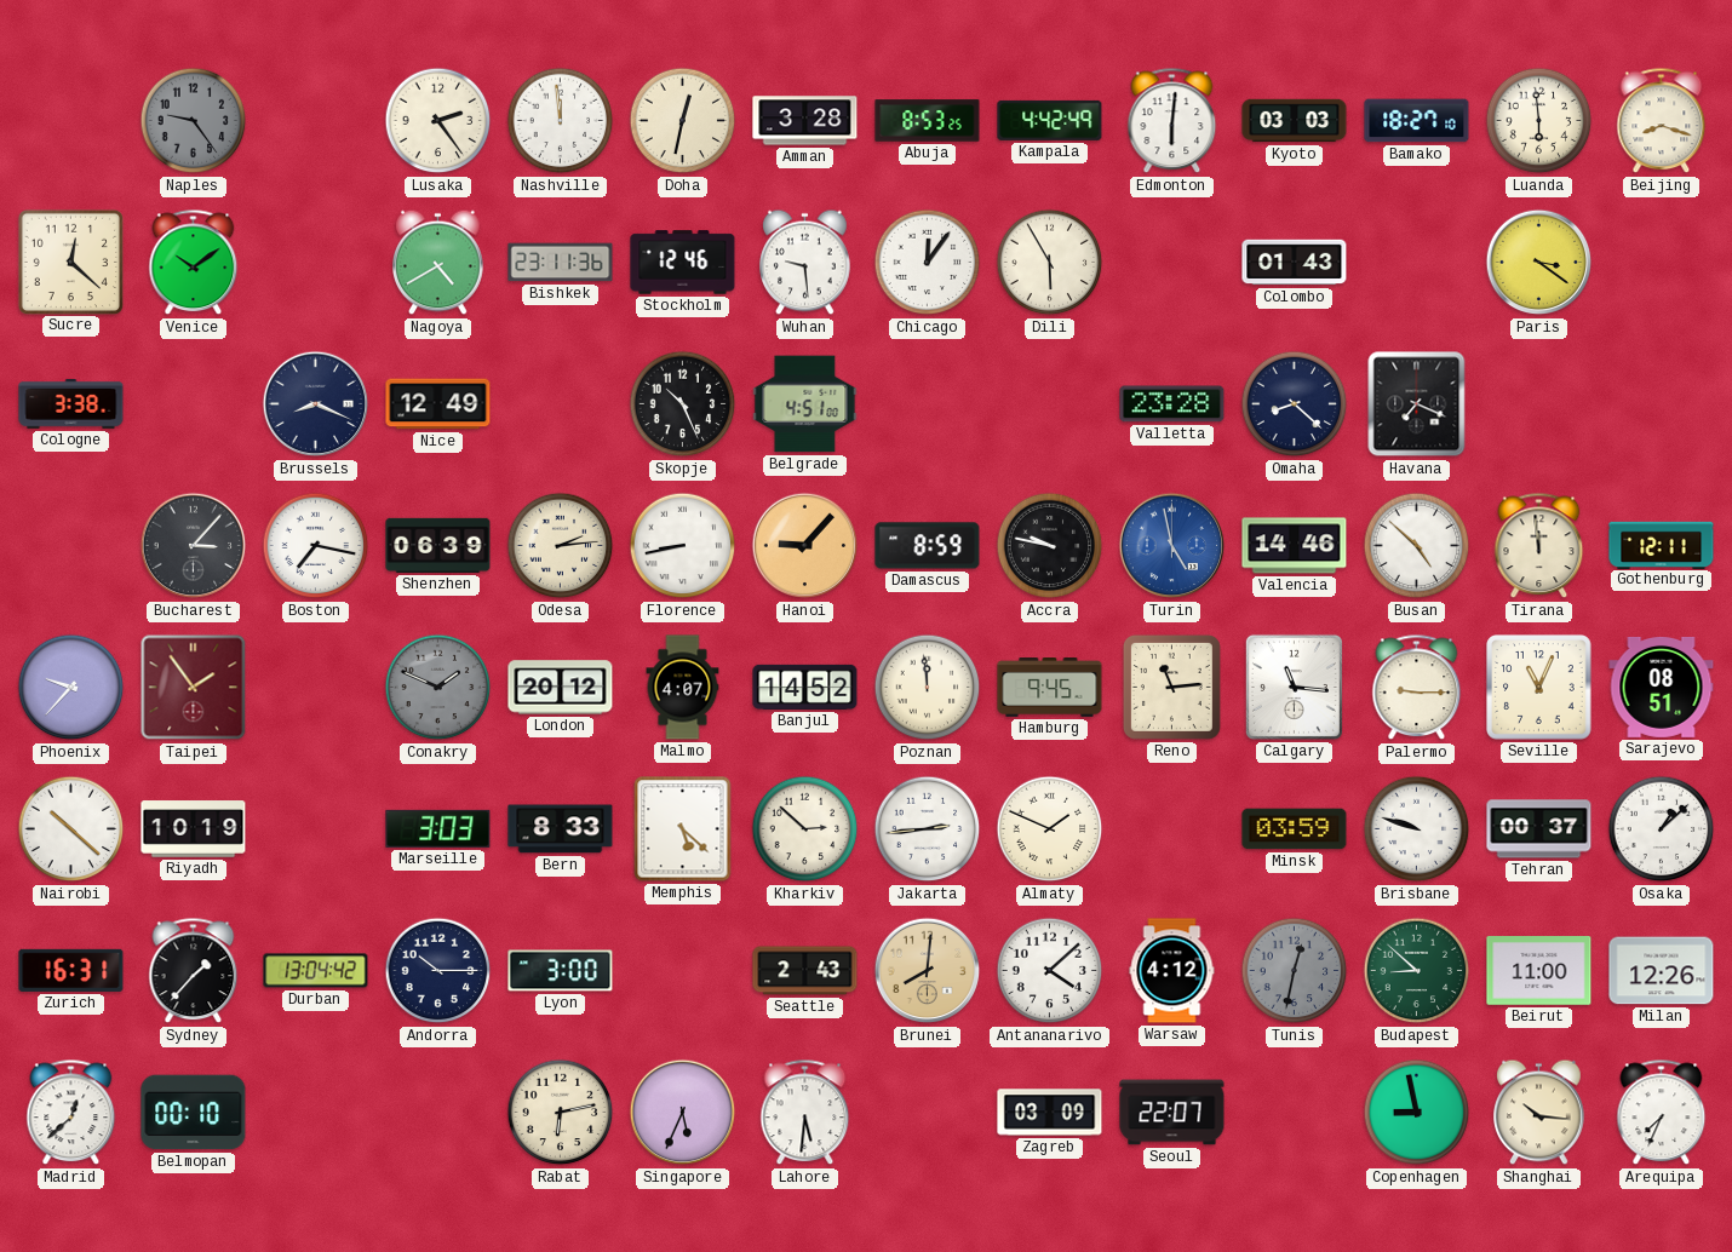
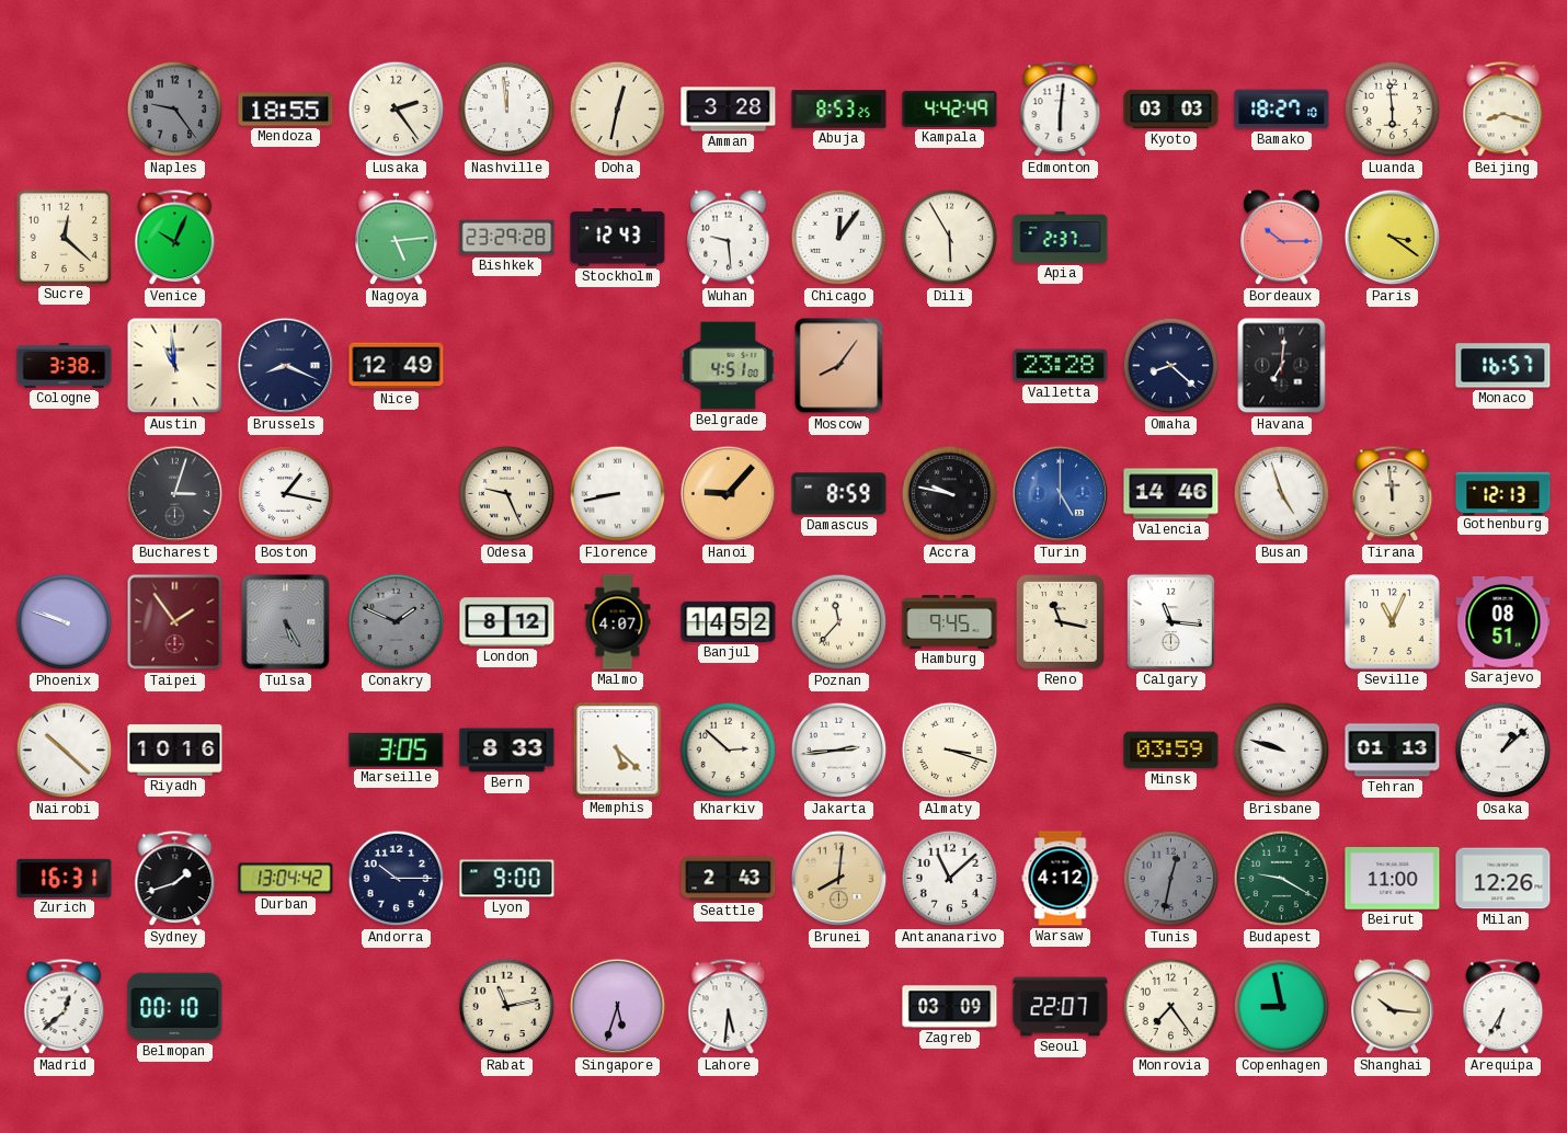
Mendoza: none -> 18:55
Venice: 10:09 -> 10:04
Nagoya: 4:40 -> 5:14
Bishkek: 23:11 -> 23:29
Stockholm: 12:46 -> 12:43
Apia: none -> 2:37
Colombo: 01:43 -> none
Bordeaux: none -> 10:15
Austin: none -> 10:59
Skopje: 10:26 -> none
Moscow: none -> 8:06
Havana: 7:19 -> 7:01
Monaco: none -> 16:57
Bucharest: 3:07 -> 3:03
Boston: 7:17 -> 1:17
Shenzhen: 06:39 -> none
Odesa: 2:14 -> 9:26
Turin: 4:58 -> 5:00
Busan: 4:52 -> 4:57
Gothenburg: 12:11 -> 12:13
Phoenix: 9:37 -> 9:48
Tulsa: none -> 5:25
London: 20:12 -> 8:12
Poznan: 11:59 -> 11:37
Reno: 11:14 -> 11:17
Palermo: 9:15 -> none
Riyadh: 10:19 -> 10:16
Marseille: 3:03 -> 3:05
Almaty: 1:49 -> 3:18
Tehran: 00:37 -> 01:13
Sydney: 1:37 -> 1:42
Lyon: 3:00 -> 9:00
Antananarivo: 4:08 -> 11:08
Budapest: 8:52 -> 9:20
Rabat: 6:13 -> 11:13
Singapore: 5:34 -> 5:33
Monrovia: none -> 7:24
Arequipa: 7:34 -> 6:35
